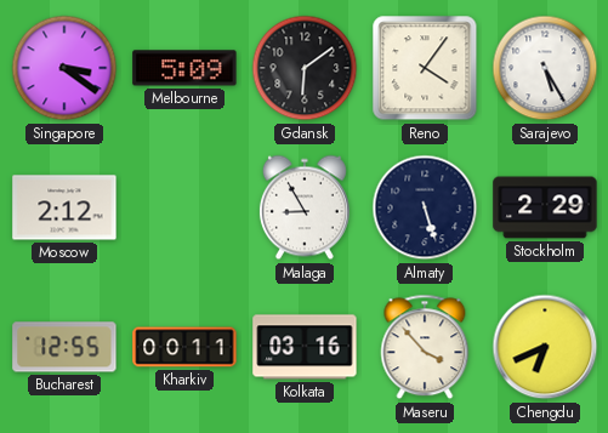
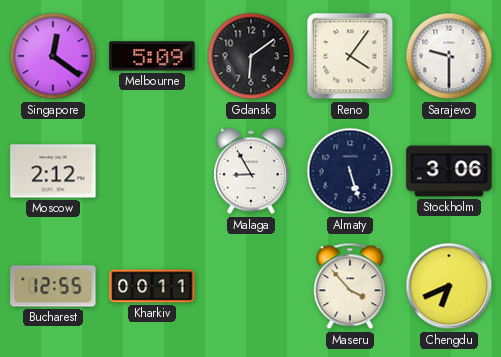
Singapore: 3:21 -> 12:21
Sarajevo: 5:25 -> 9:30
Stockholm: 2:29 -> 3:06
Kolkata: 03:16 -> none
